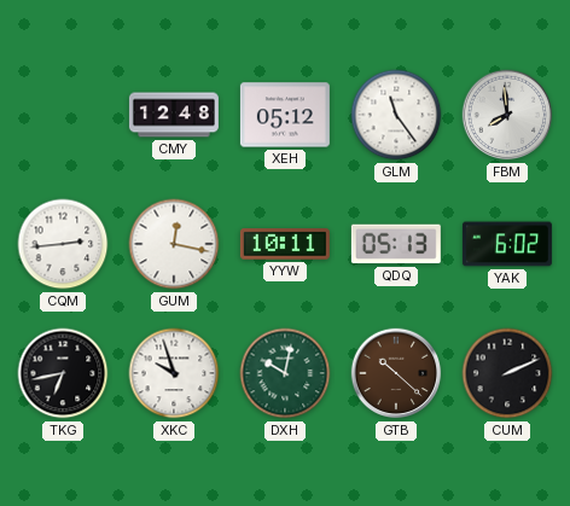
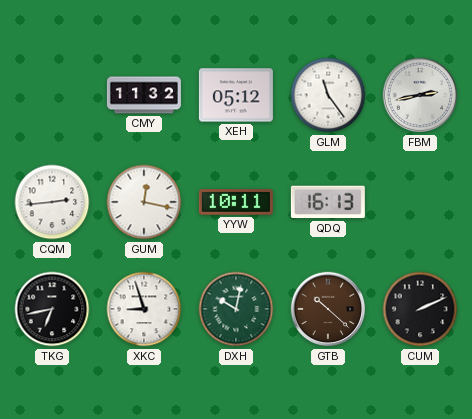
CMY: 12:48 -> 11:32
FBM: 7:59 -> 2:43
QDQ: 05:13 -> 16:13
YAK: 6:02 -> none
XKC: 9:57 -> 8:57
